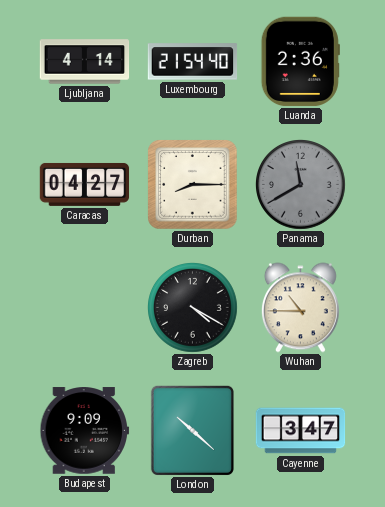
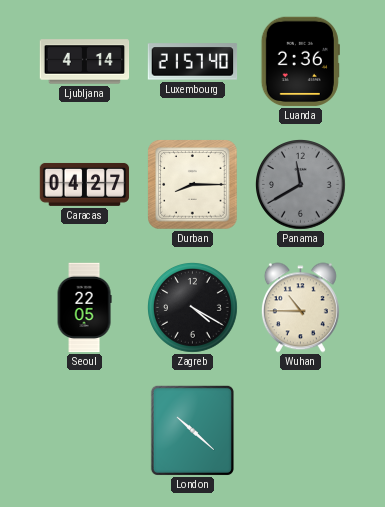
Luxembourg: 21:54 -> 21:57
Seoul: none -> 22:05
Budapest: 9:09 -> none
Cayenne: 3:47 -> none
